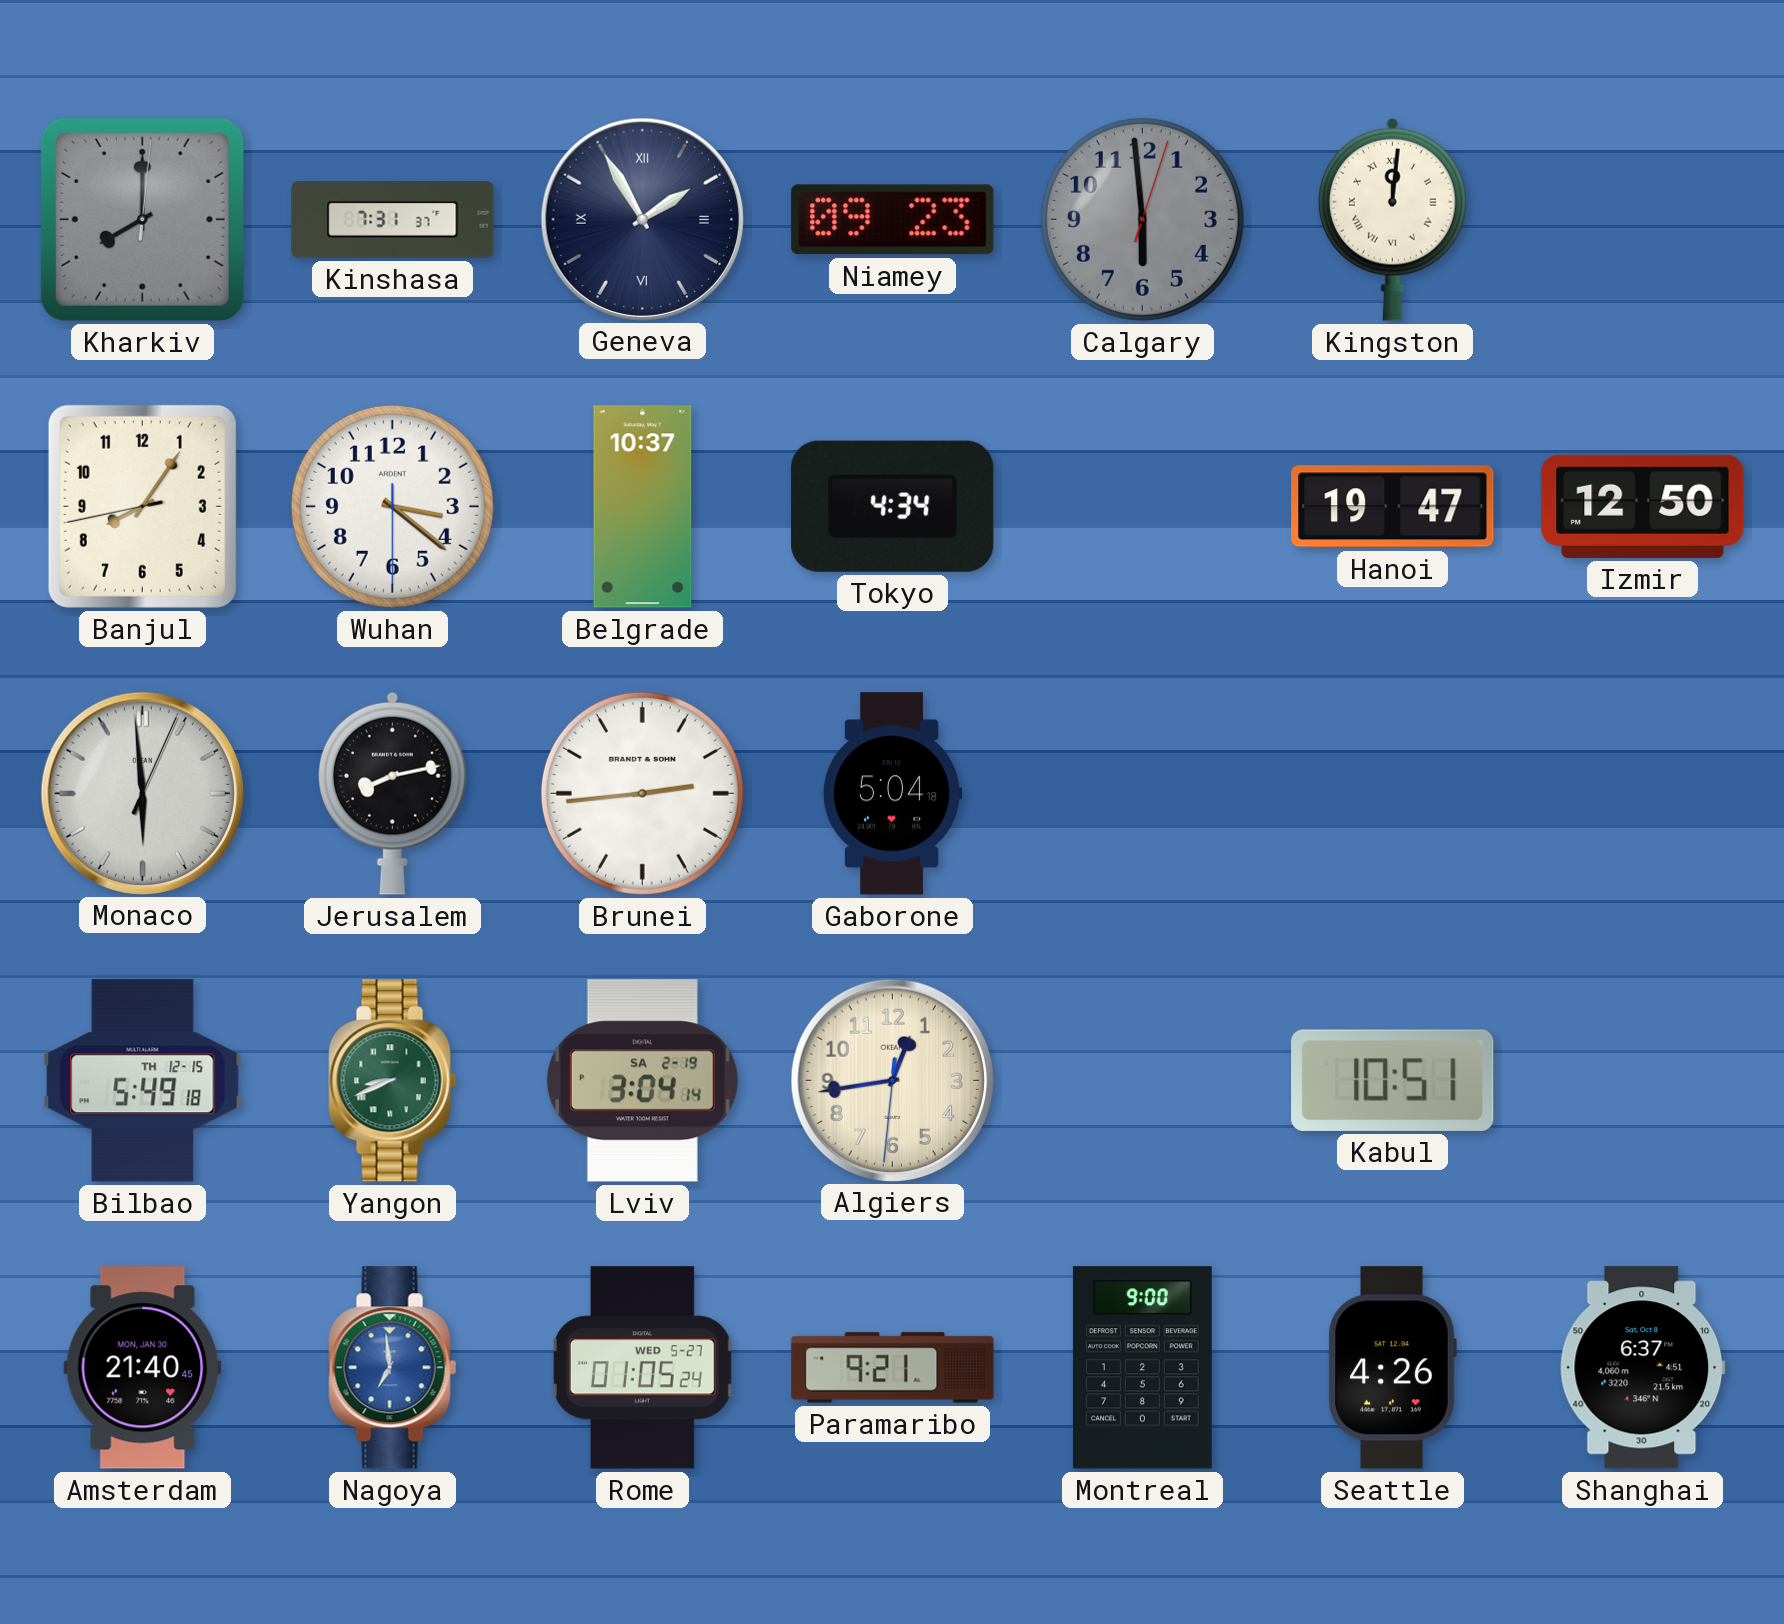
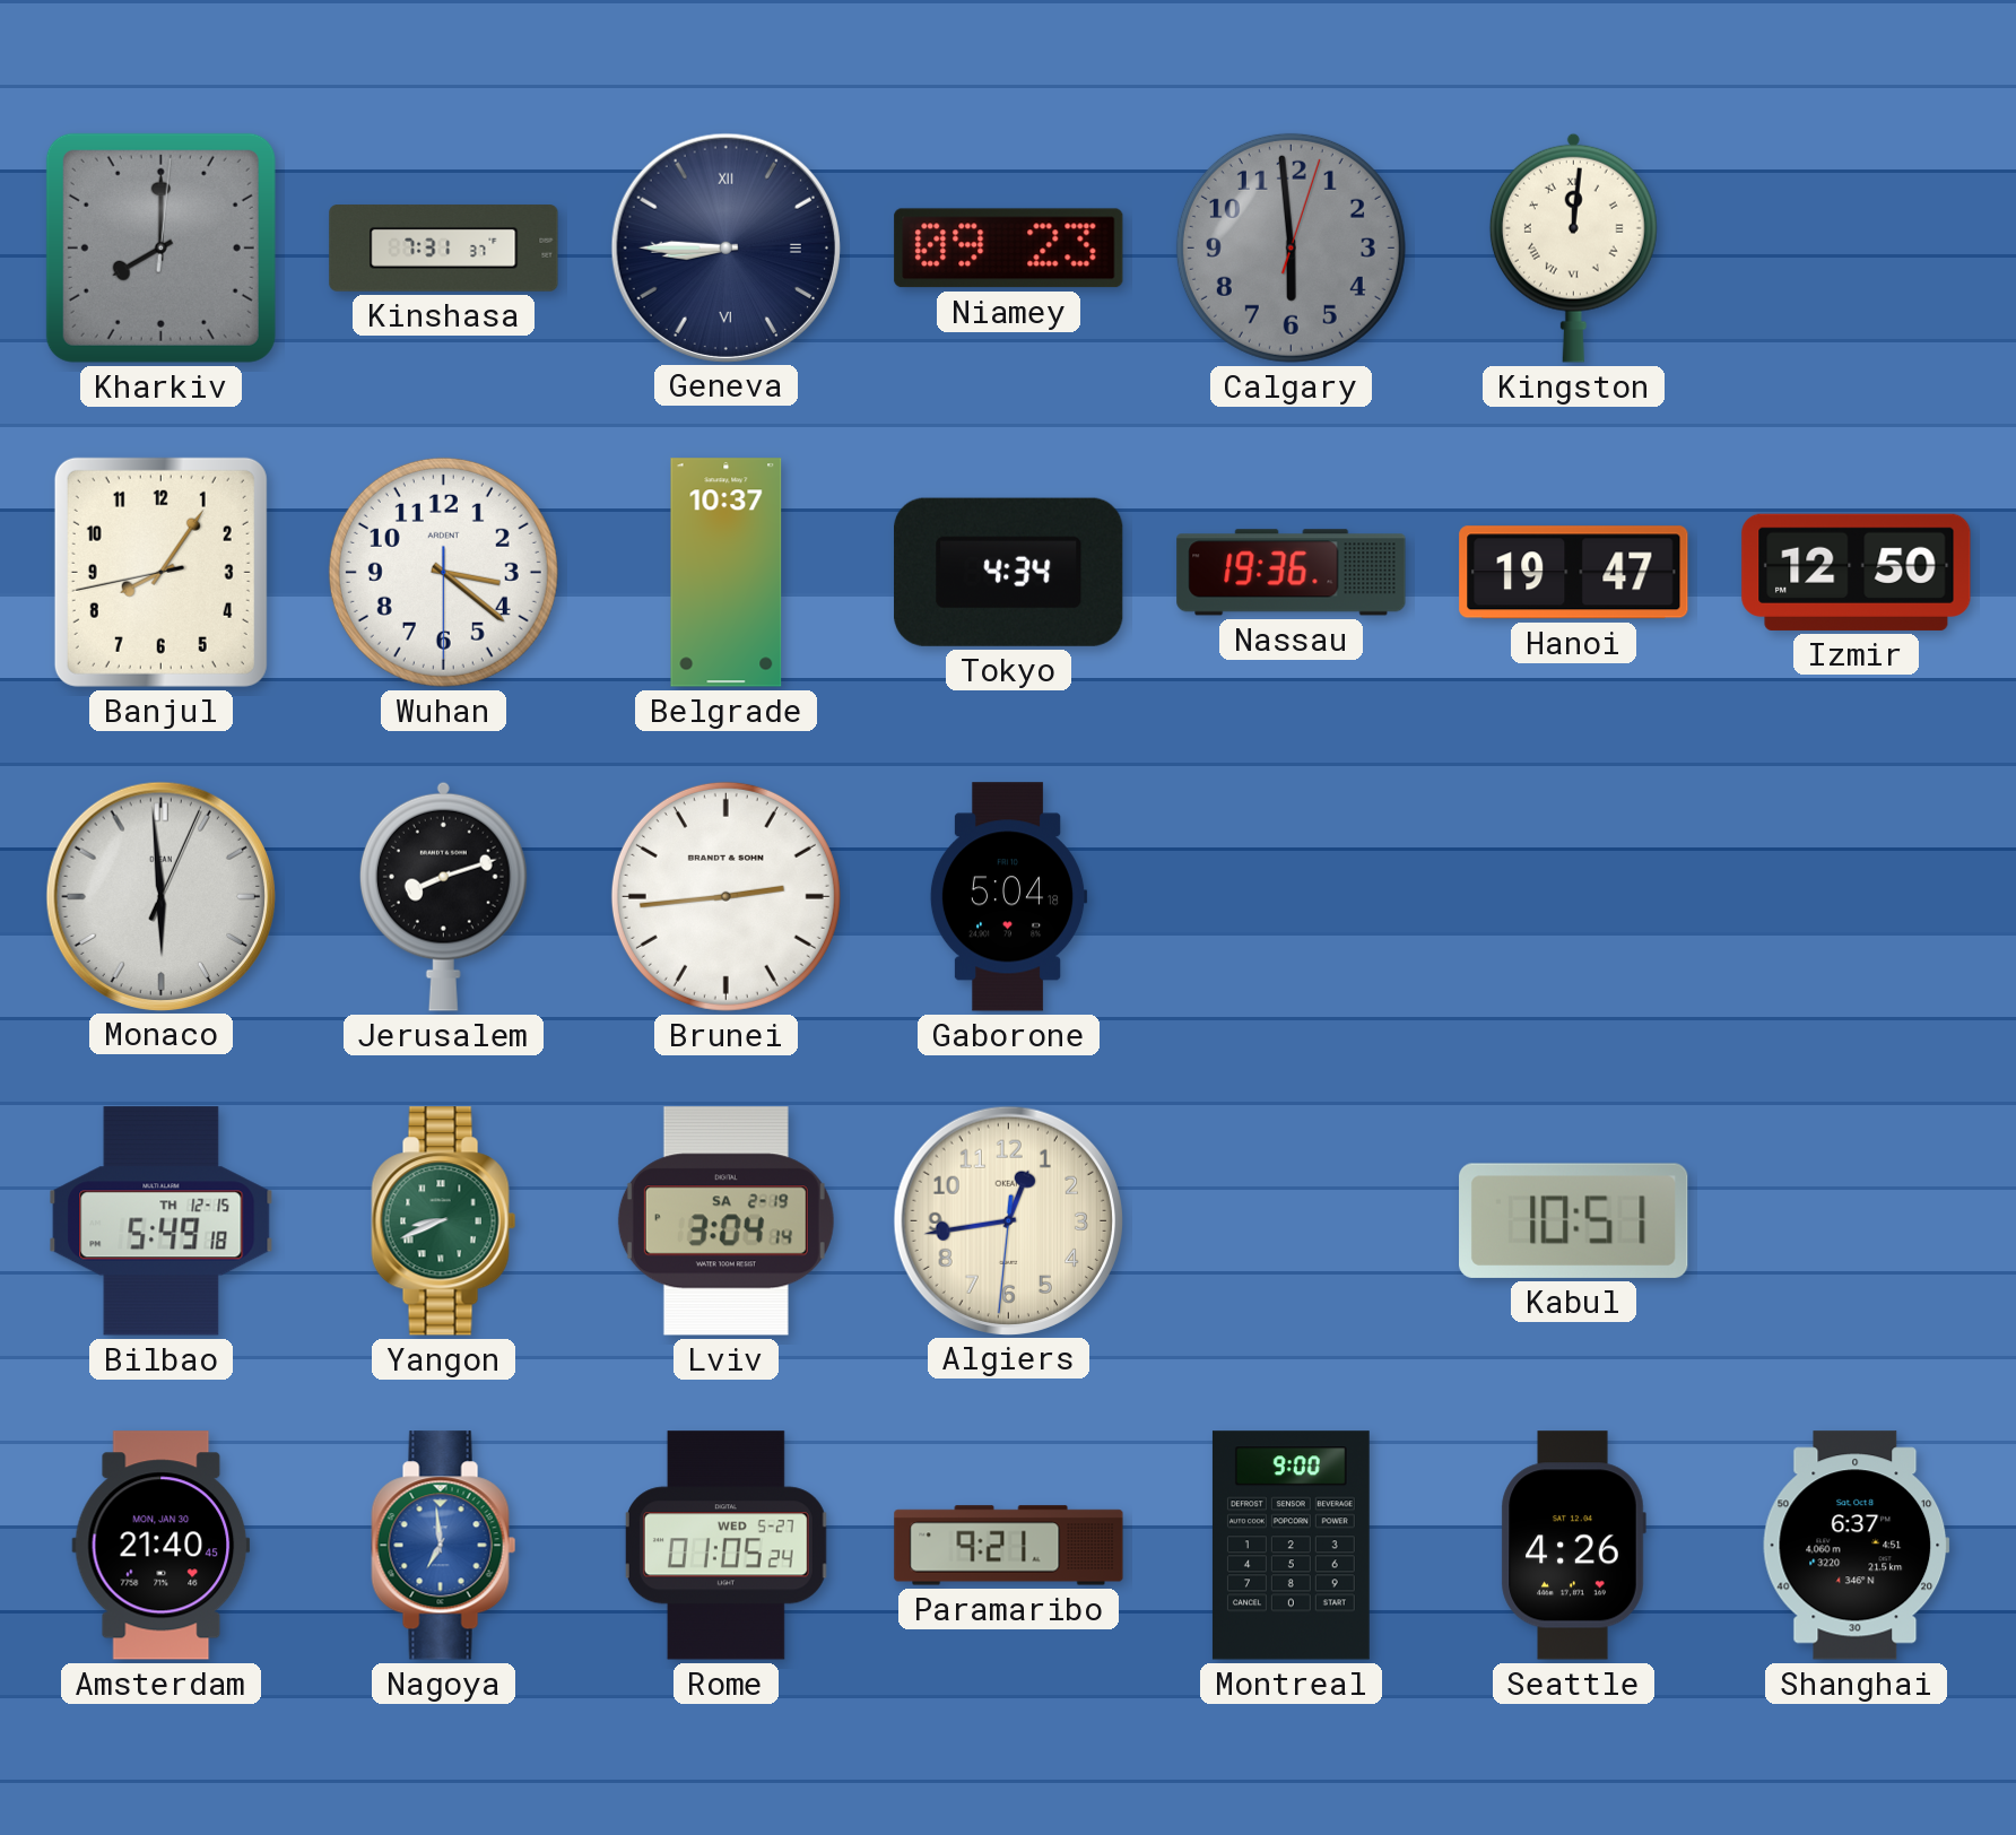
Geneva: 1:55 -> 8:45
Nassau: none -> 19:36
Jerusalem: 8:13 -> 8:12
